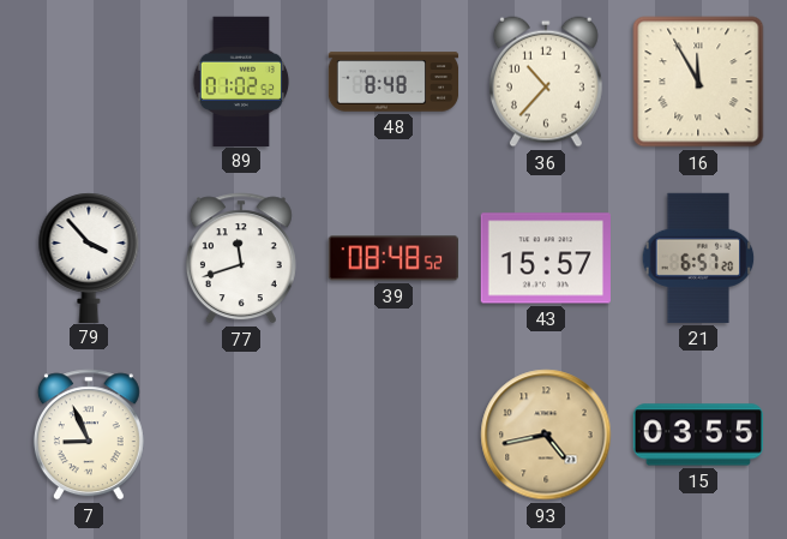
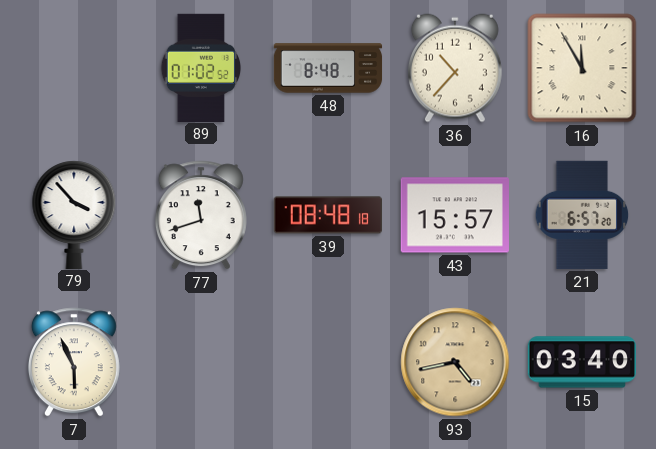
39: 08:48:52 -> 08:48:18
7: 8:56 -> 5:56
15: 03:55 -> 03:40
